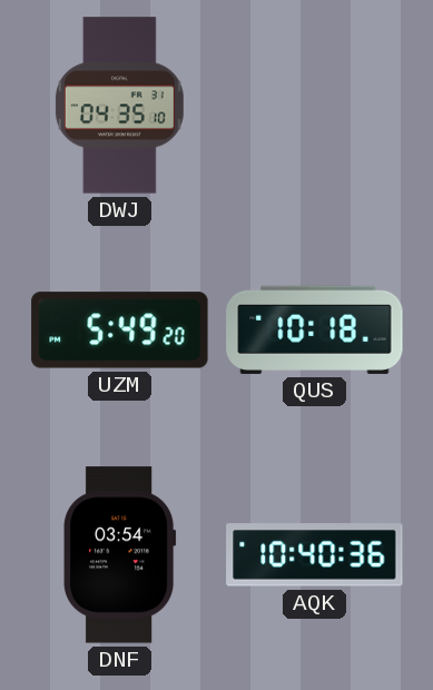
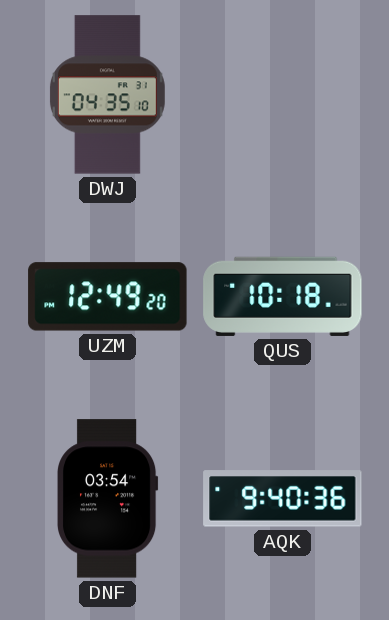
UZM: 5:49 -> 12:49
AQK: 10:40 -> 9:40
